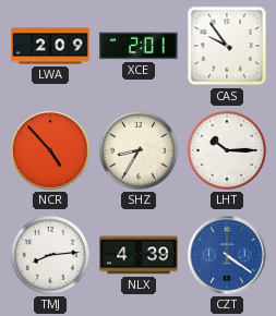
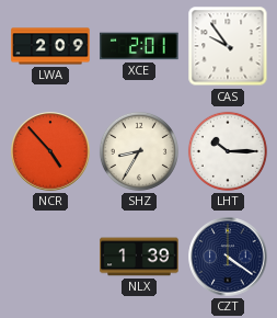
TMJ: 8:14 -> none
NLX: 4:39 -> 1:39
CZT dial: blue -> navy
